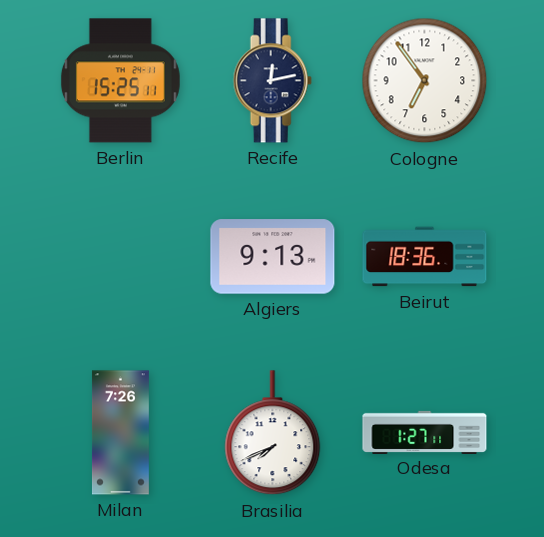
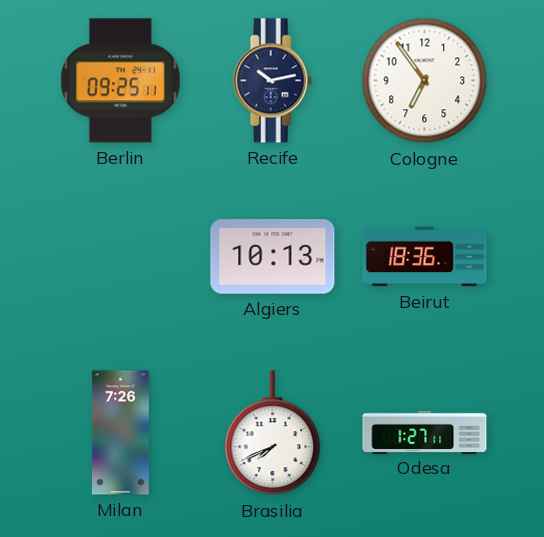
Berlin: 15:25 -> 09:25
Recife: 12:13 -> 10:13
Algiers: 9:13 -> 10:13
